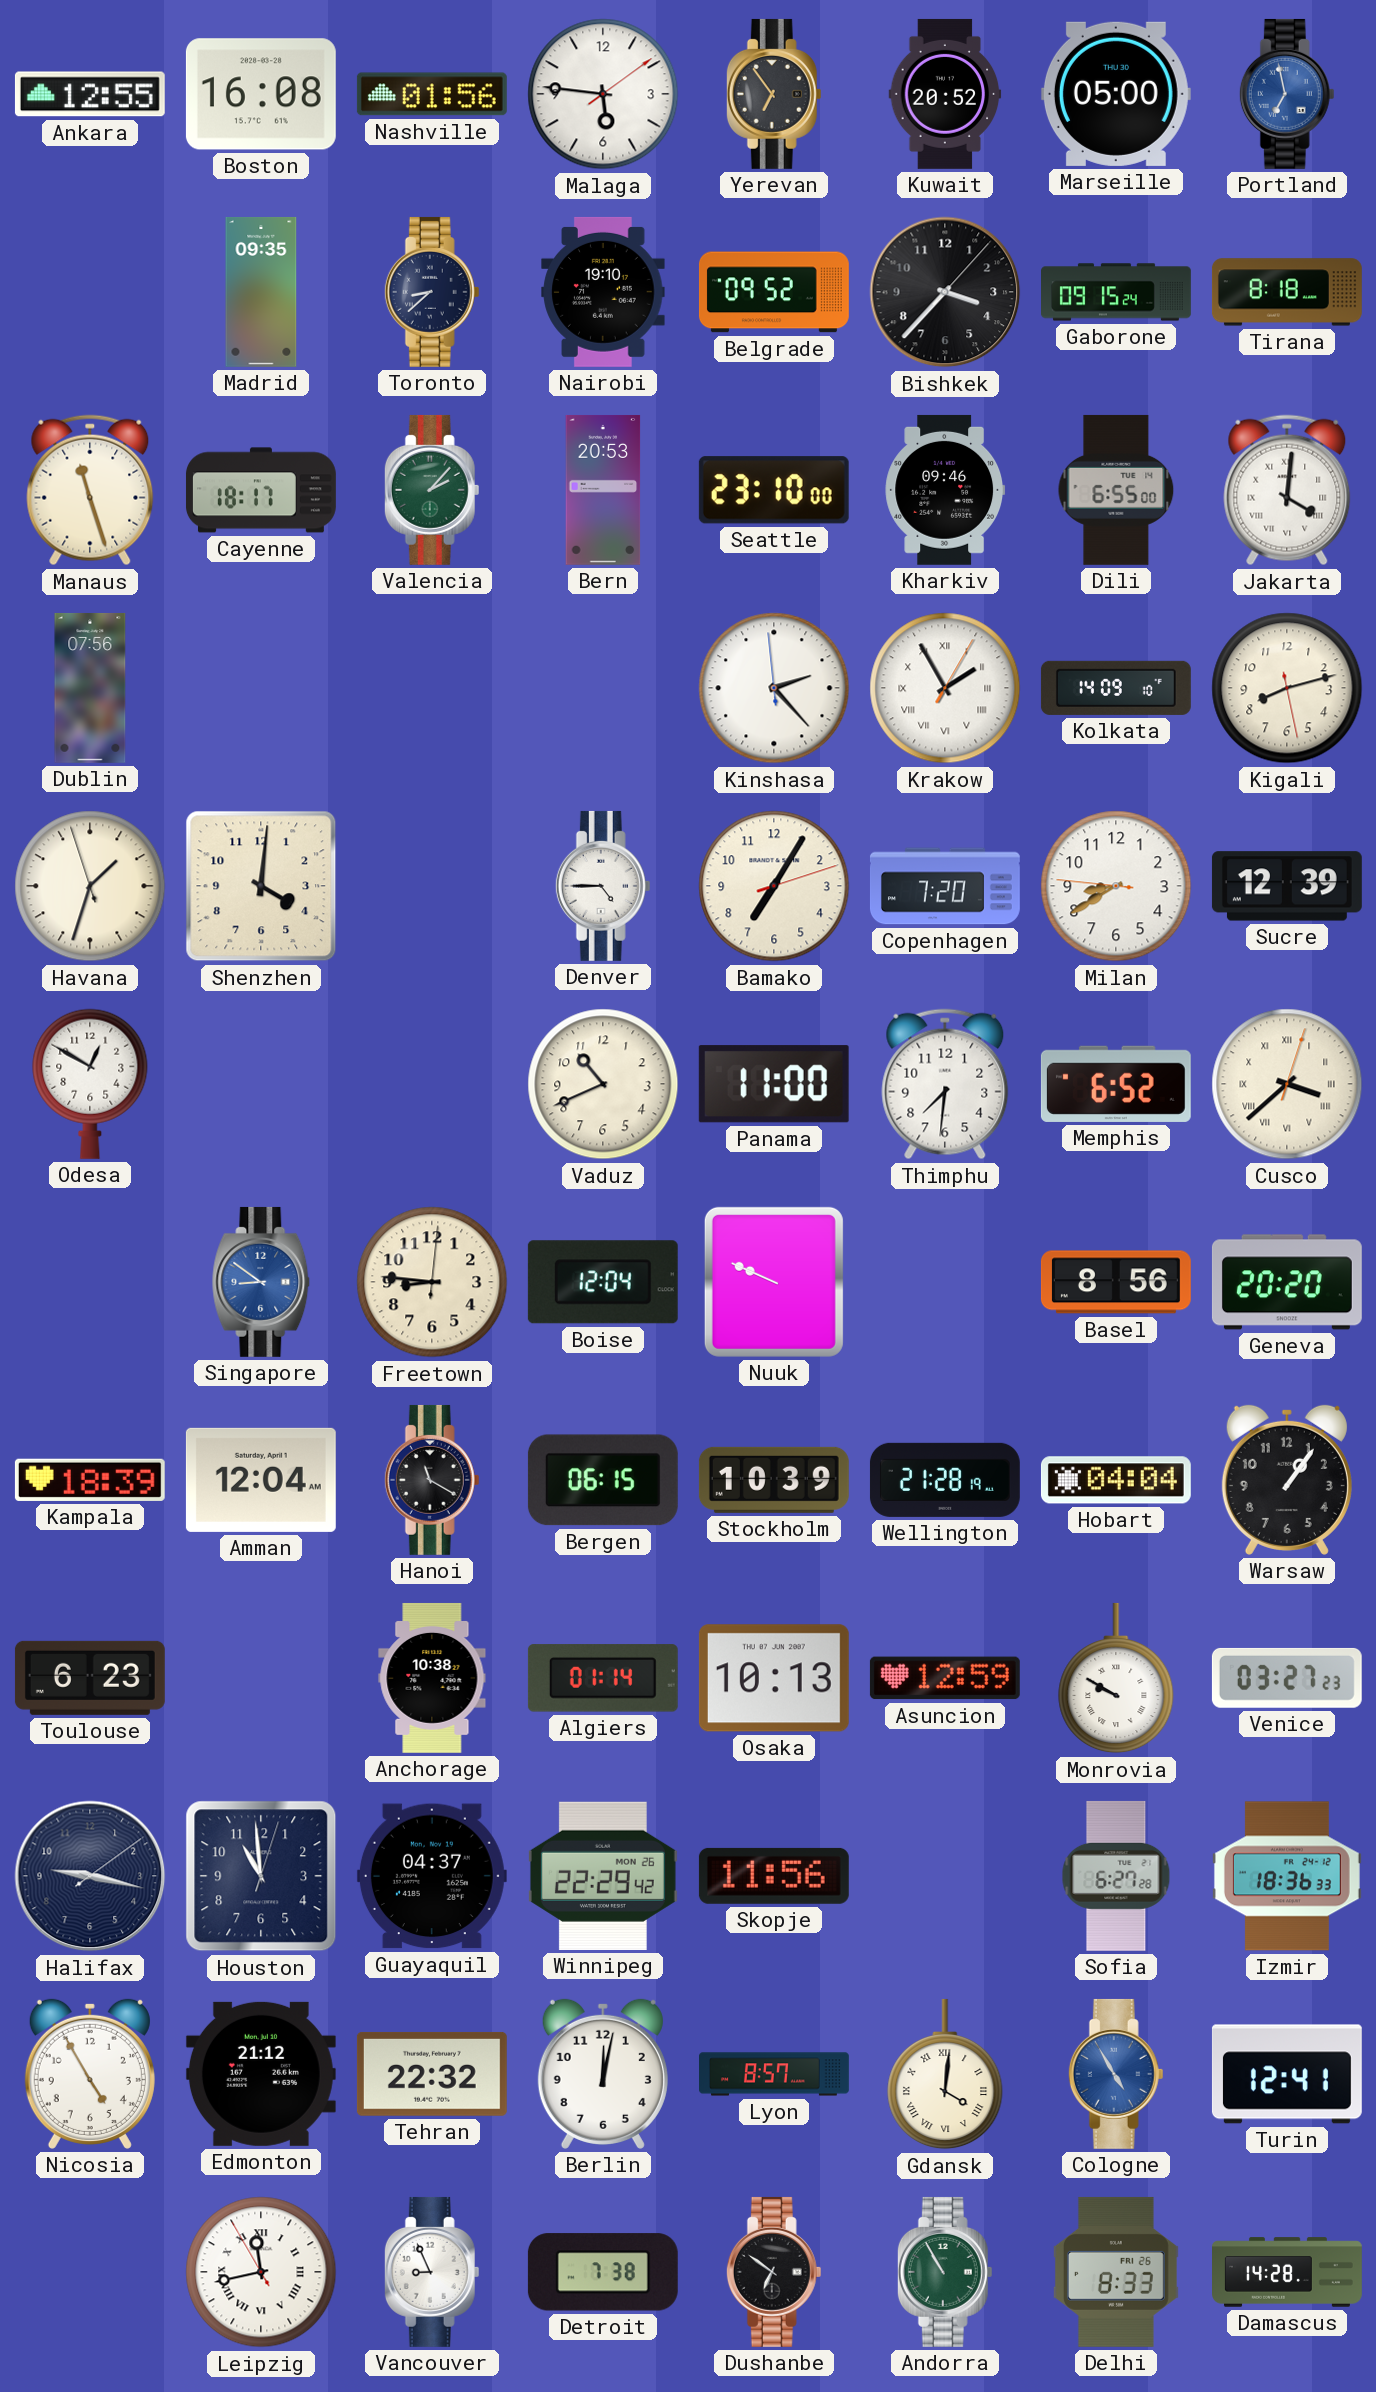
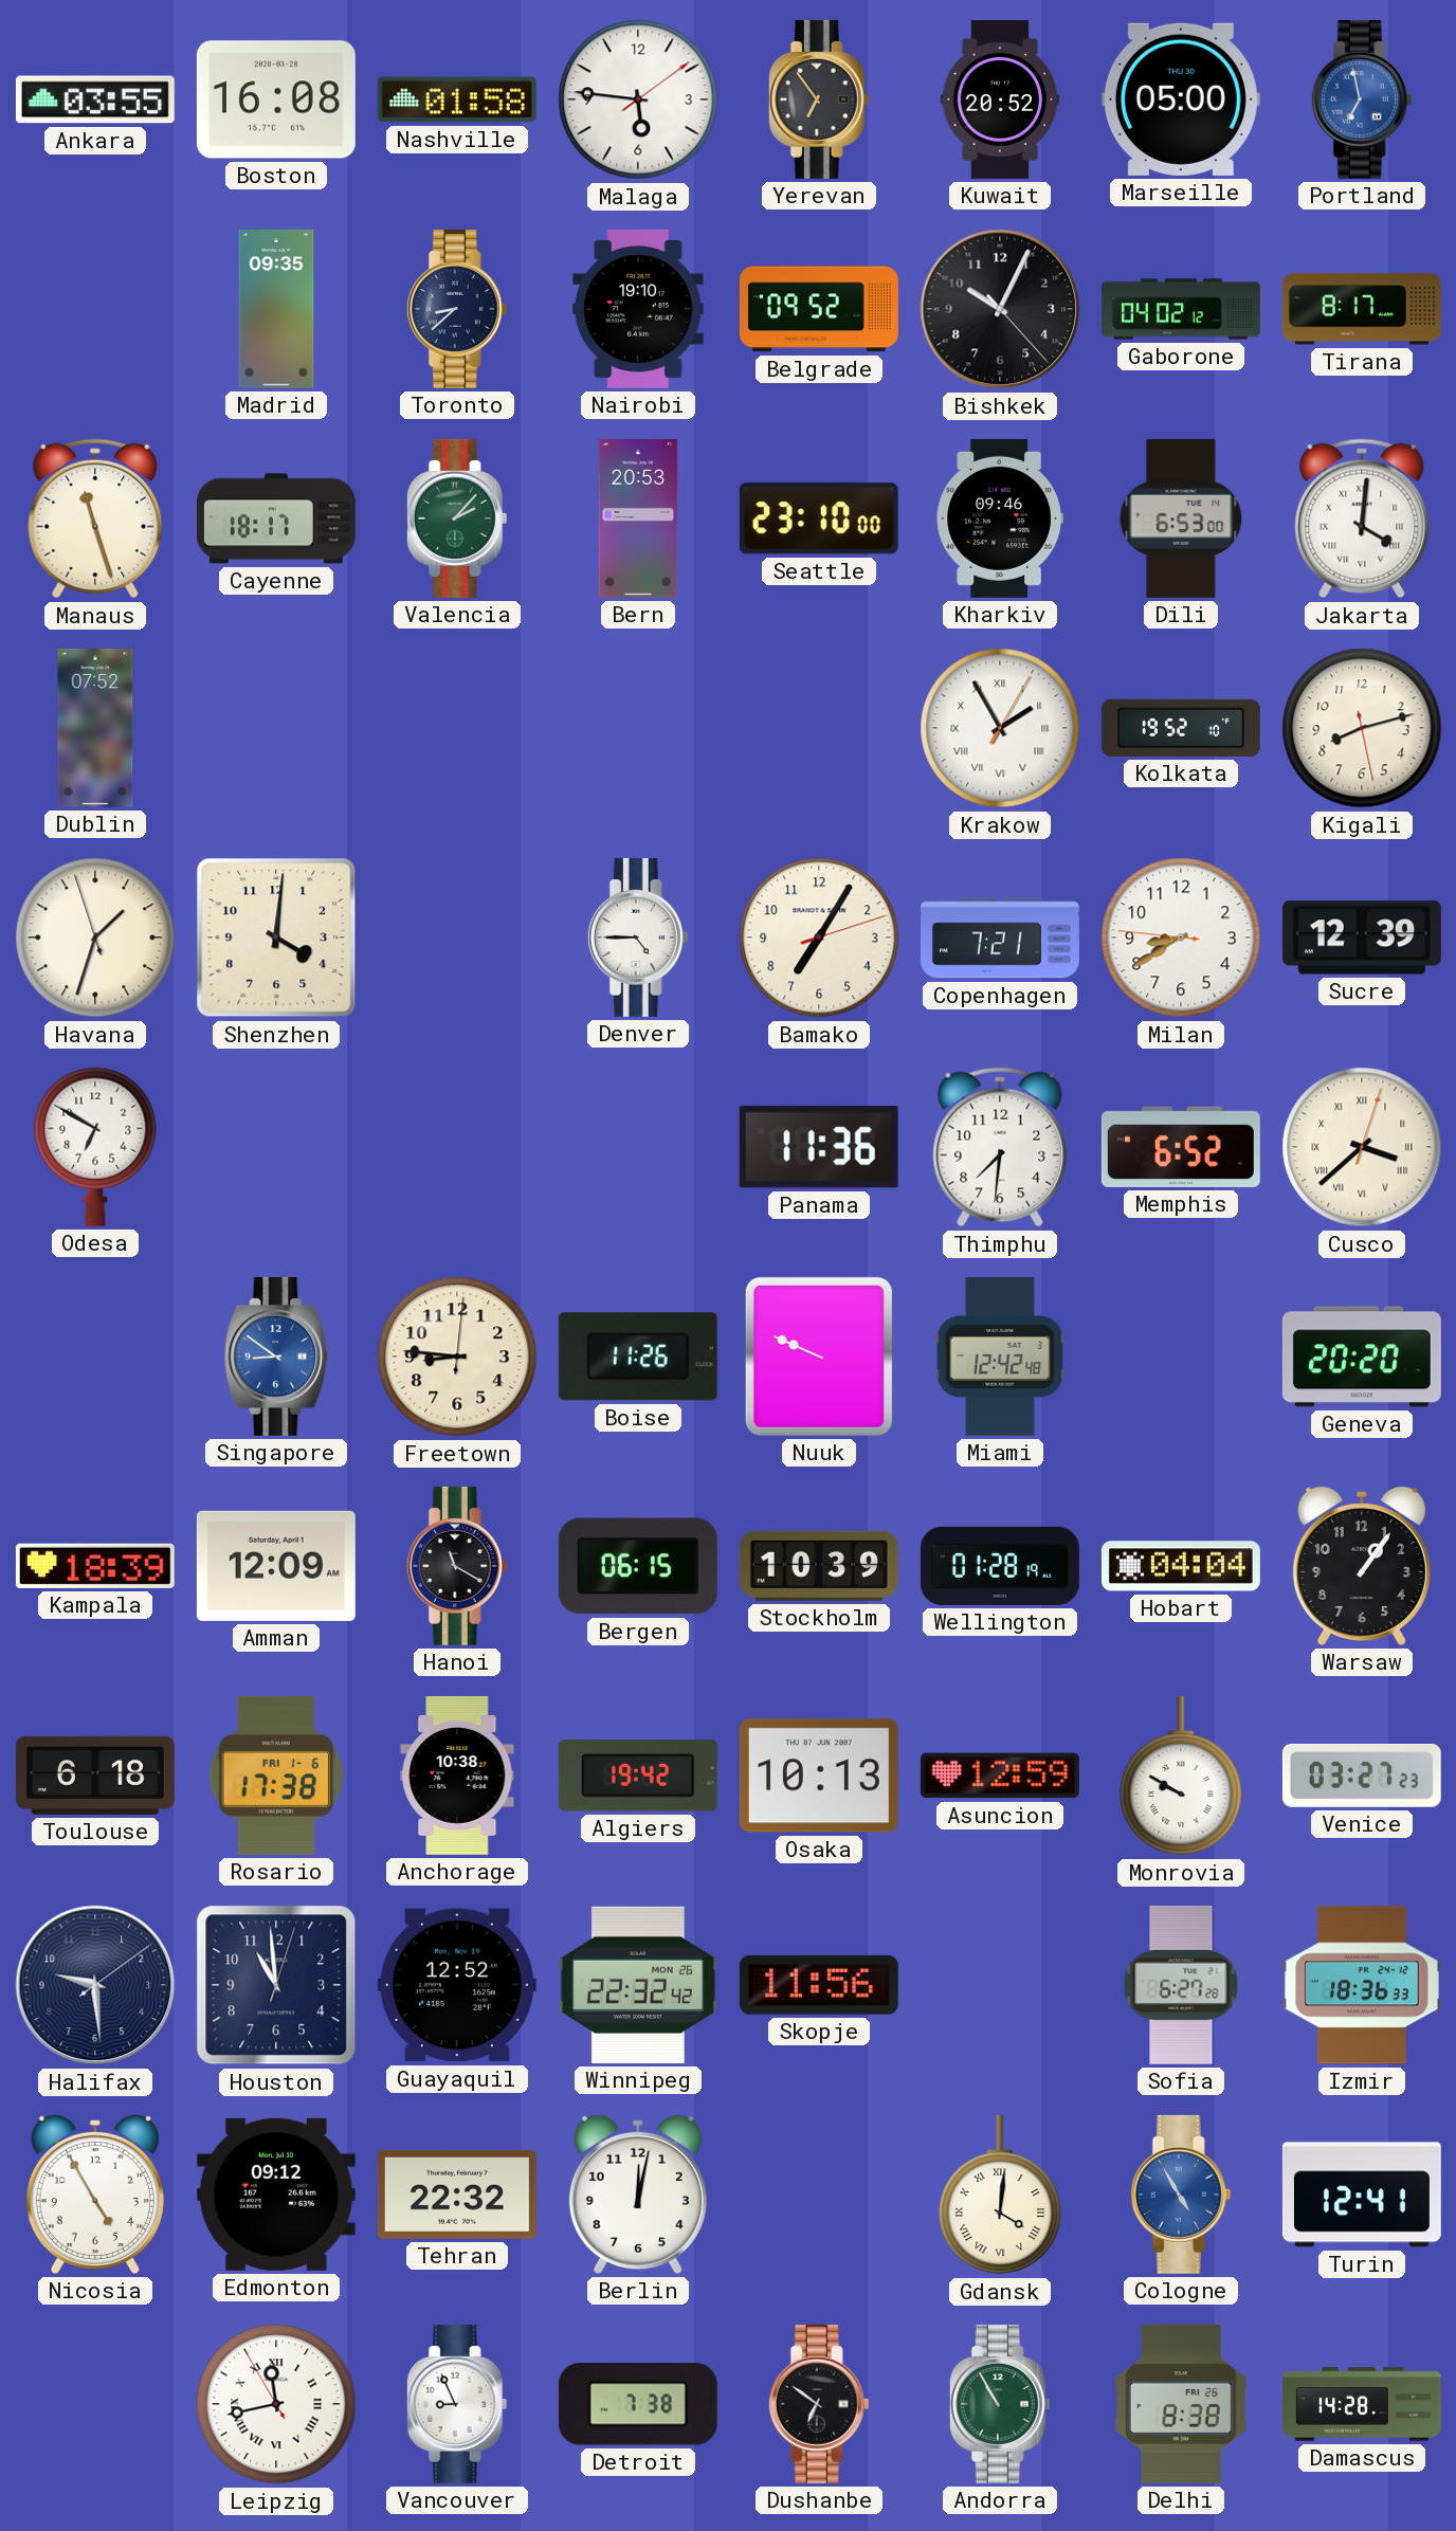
Ankara: 12:55 -> 03:55
Nashville: 01:56 -> 01:58
Bishkek: 3:37 -> 10:04
Gaborone: 09:15 -> 04:02
Tirana: 8:18 -> 8:17
Dili: 6:55 -> 6:53
Dublin: 07:56 -> 07:52
Kinshasa: 2:22 -> none
Kolkata: 14:09 -> 19:52
Copenhagen: 7:20 -> 7:21
Odesa: 12:50 -> 6:50
Vaduz: 10:41 -> none
Panama: 11:00 -> 11:36
Boise: 12:04 -> 11:26
Miami: none -> 12:42
Basel: 8:56 -> none
Amman: 12:04 -> 12:09
Wellington: 21:28 -> 01:28
Toulouse: 6:23 -> 6:18
Rosario: none -> 17:38
Algiers: 01:14 -> 19:42
Halifax: 9:17 -> 9:29
Guayaquil: 04:37 -> 12:52
Winnipeg: 22:29 -> 22:32
Edmonton: 21:12 -> 09:12
Lyon: 8:57 -> none
Delhi: 8:33 -> 8:38
